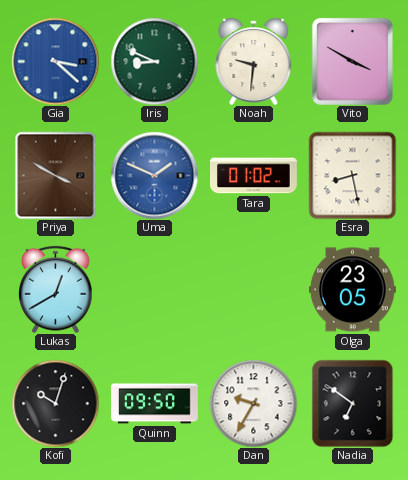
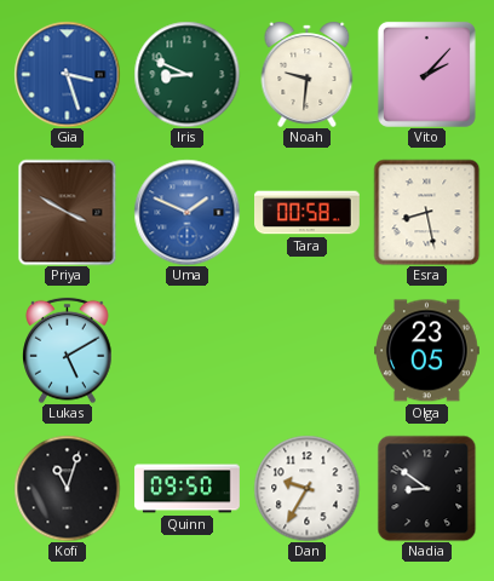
Gia: 3:22 -> 3:27
Vito: 3:50 -> 2:07
Tara: 01:02 -> 00:58
Lukas: 12:40 -> 5:10
Kofi: 10:03 -> 11:03
Nadia: 6:51 -> 8:51
